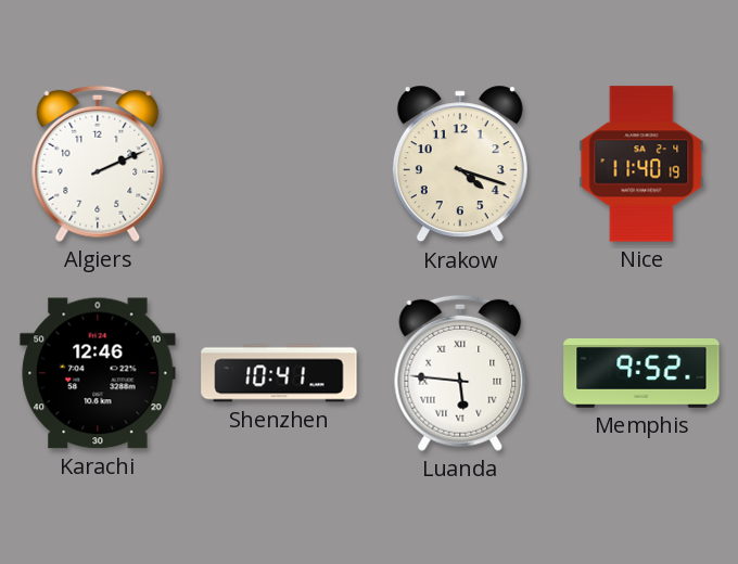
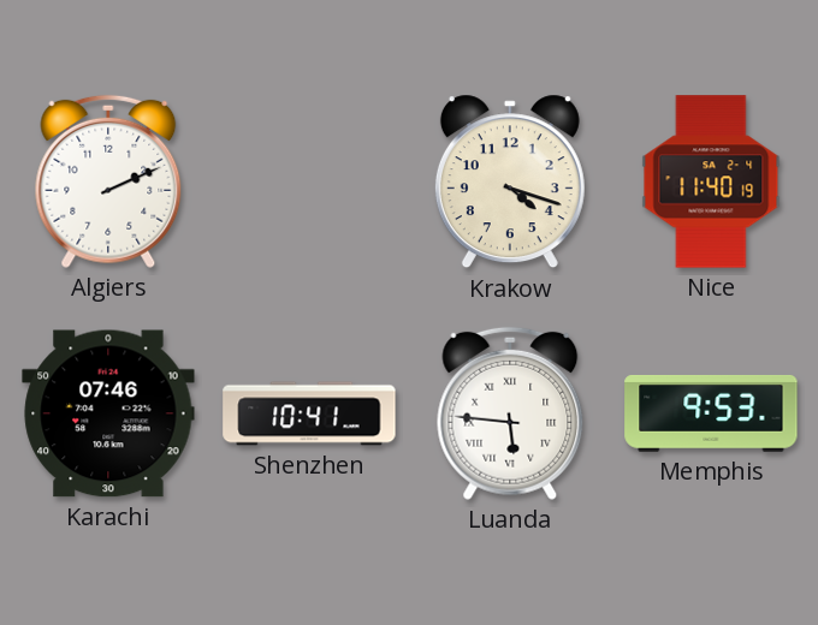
Karachi: 12:46 -> 07:46
Memphis: 9:52 -> 9:53
